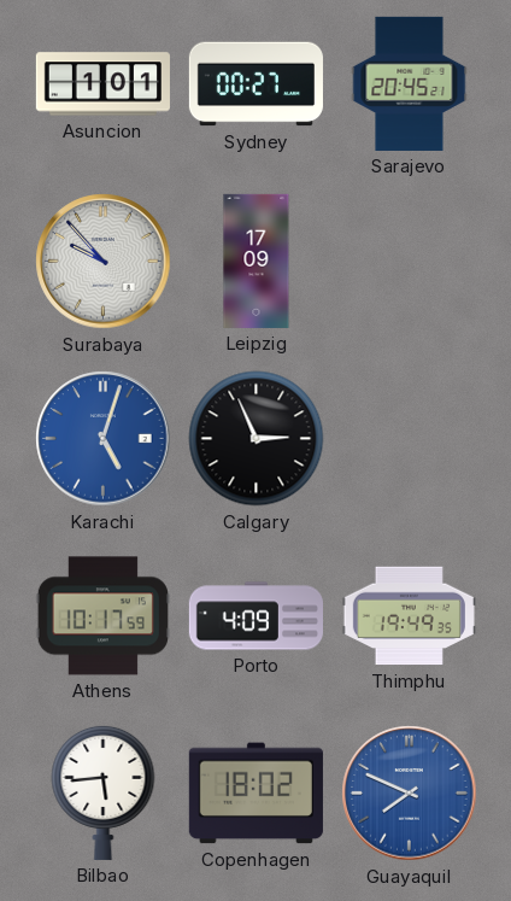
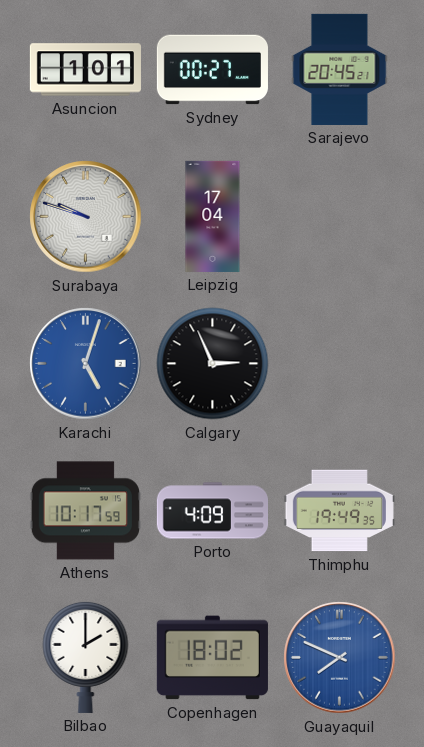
Surabaya: 9:53 -> 9:48
Leipzig: 17:09 -> 17:04
Bilbao: 5:44 -> 2:00
